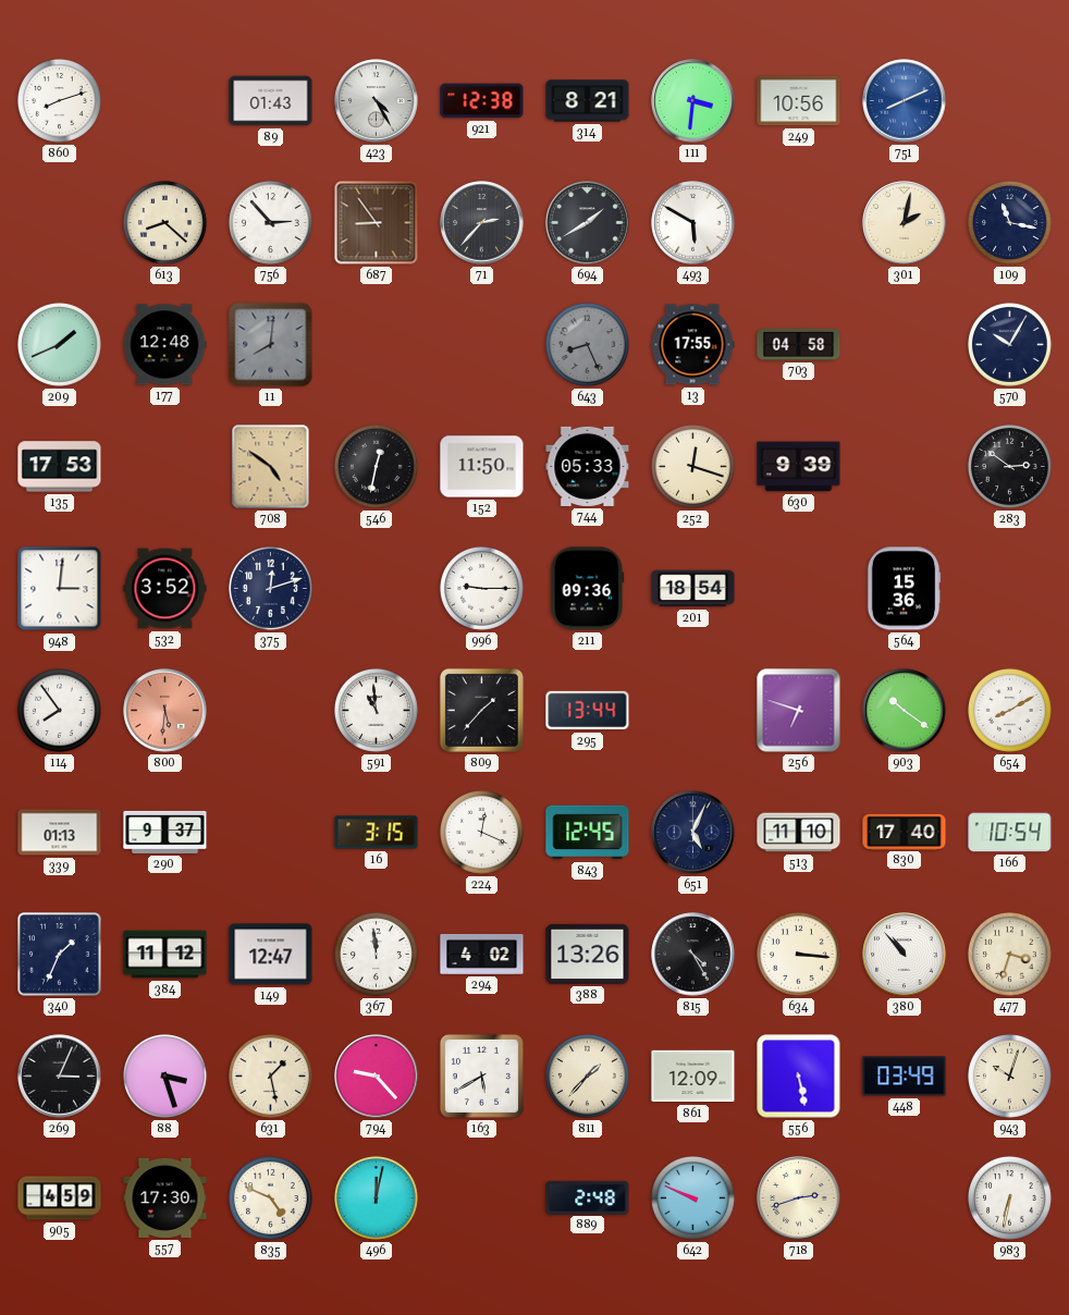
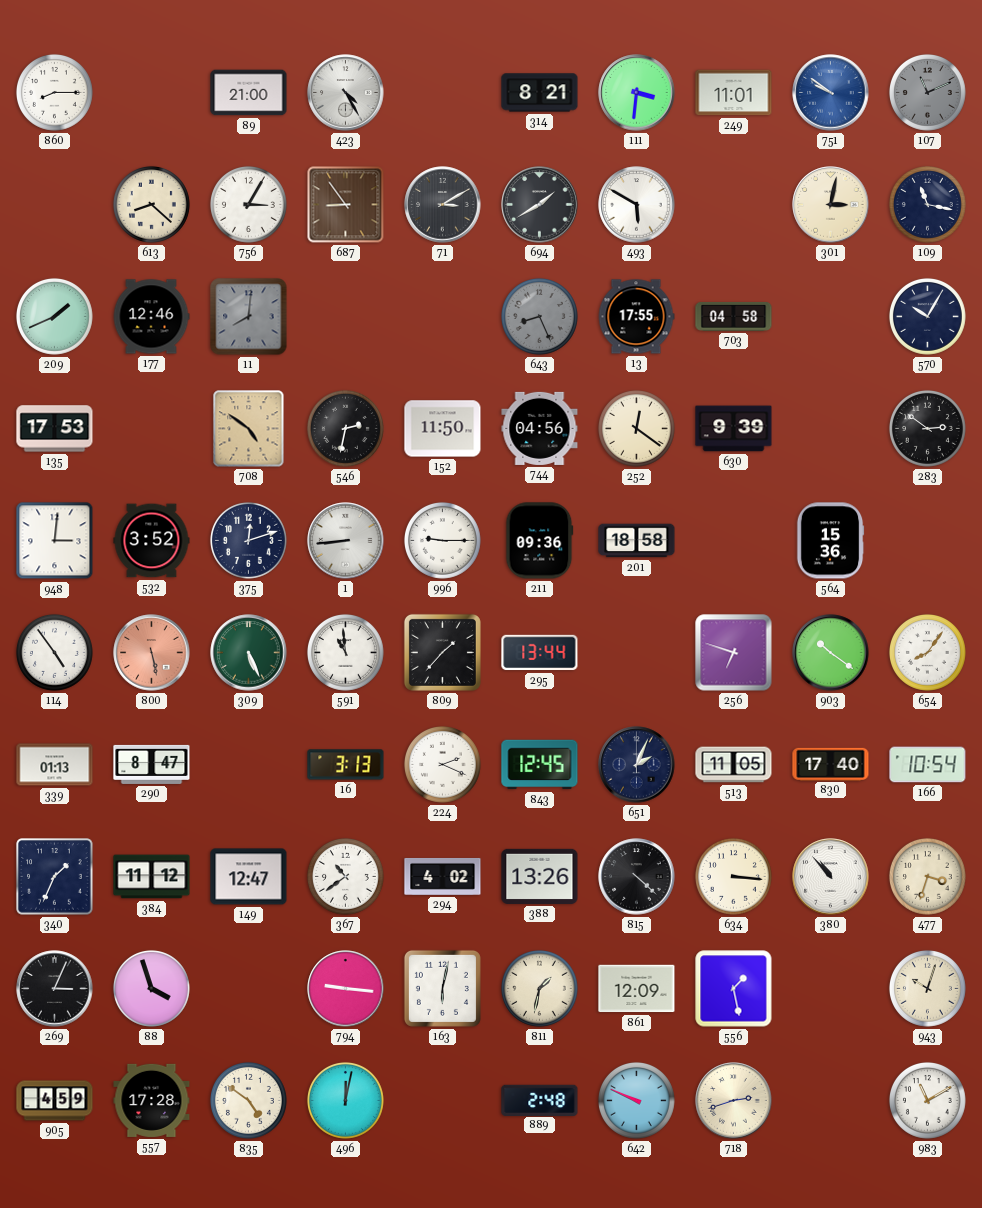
860: 8:12 -> 8:15
89: 01:43 -> 21:00
921: 12:38 -> none
249: 10:56 -> 11:01
751: 8:11 -> 9:51
107: none -> 11:11
756: 2:53 -> 3:05
71: 2:37 -> 3:10
301: 2:02 -> 3:02
177: 12:48 -> 12:46
546: 12:32 -> 2:32
744: 05:33 -> 04:56
252: 12:18 -> 12:21
1: none -> 8:44
201: 18:54 -> 18:58
114: 7:54 -> 4:54
800: 5:31 -> 5:28
309: none -> 5:26
654: 8:10 -> 8:06
290: 9:37 -> 8:47
16: 3:15 -> 3:13
224: 12:19 -> 2:19
651: 5:04 -> 2:04
513: 11:10 -> 11:05
367: 11:59 -> 10:39
815: 4:25 -> 4:22
88: 3:27 -> 3:57
631: 1:28 -> none
794: 9:23 -> 9:16
163: 5:40 -> 6:02
811: 1:37 -> 1:32
556: 5:28 -> 1:28
448: 03:49 -> none
557: 17:30 -> 17:28
835: 4:49 -> 4:51
983: 6:32 -> 11:10
